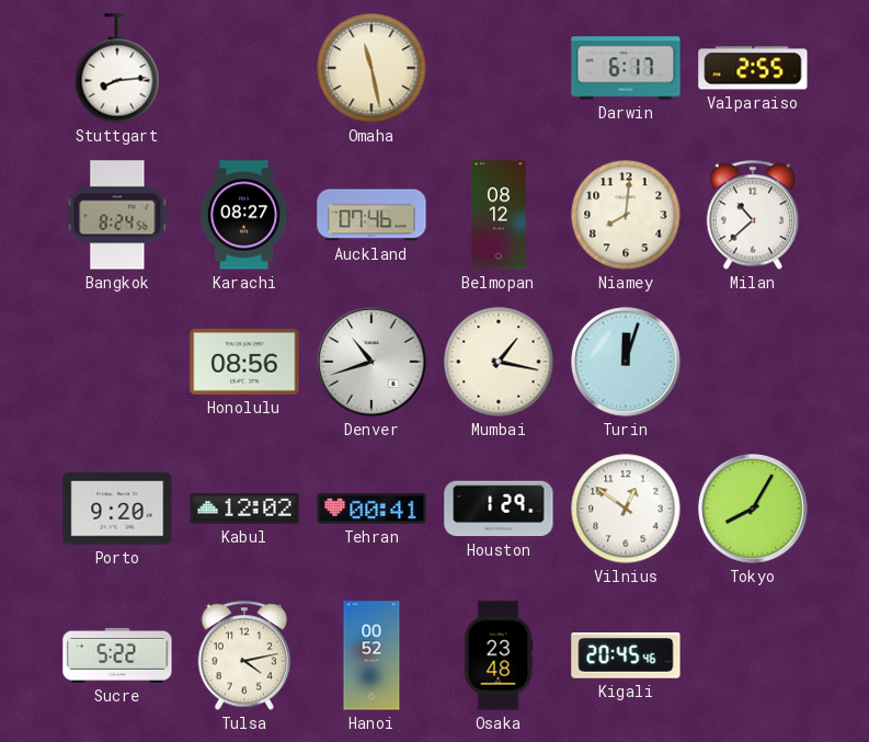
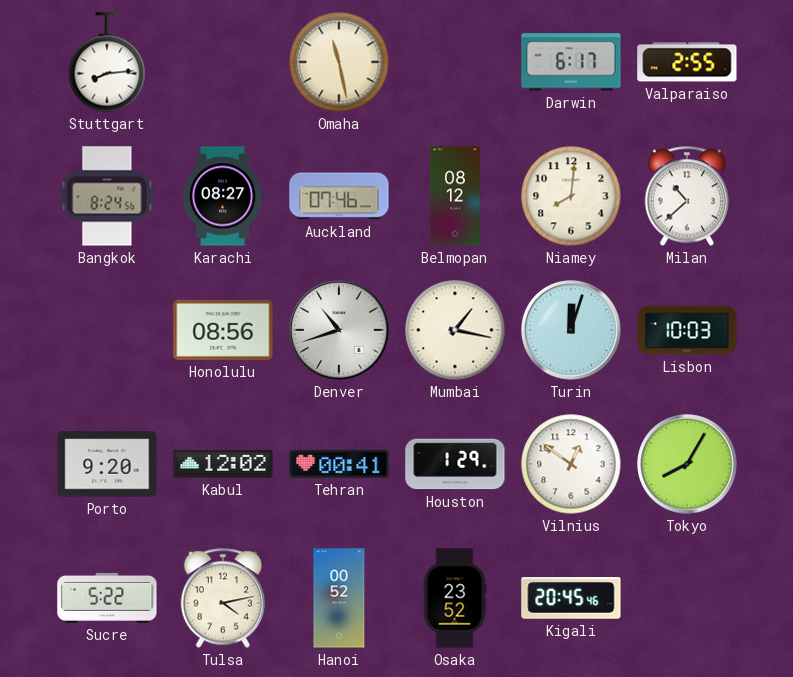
Lisbon: none -> 10:03
Osaka: 23:48 -> 23:52
